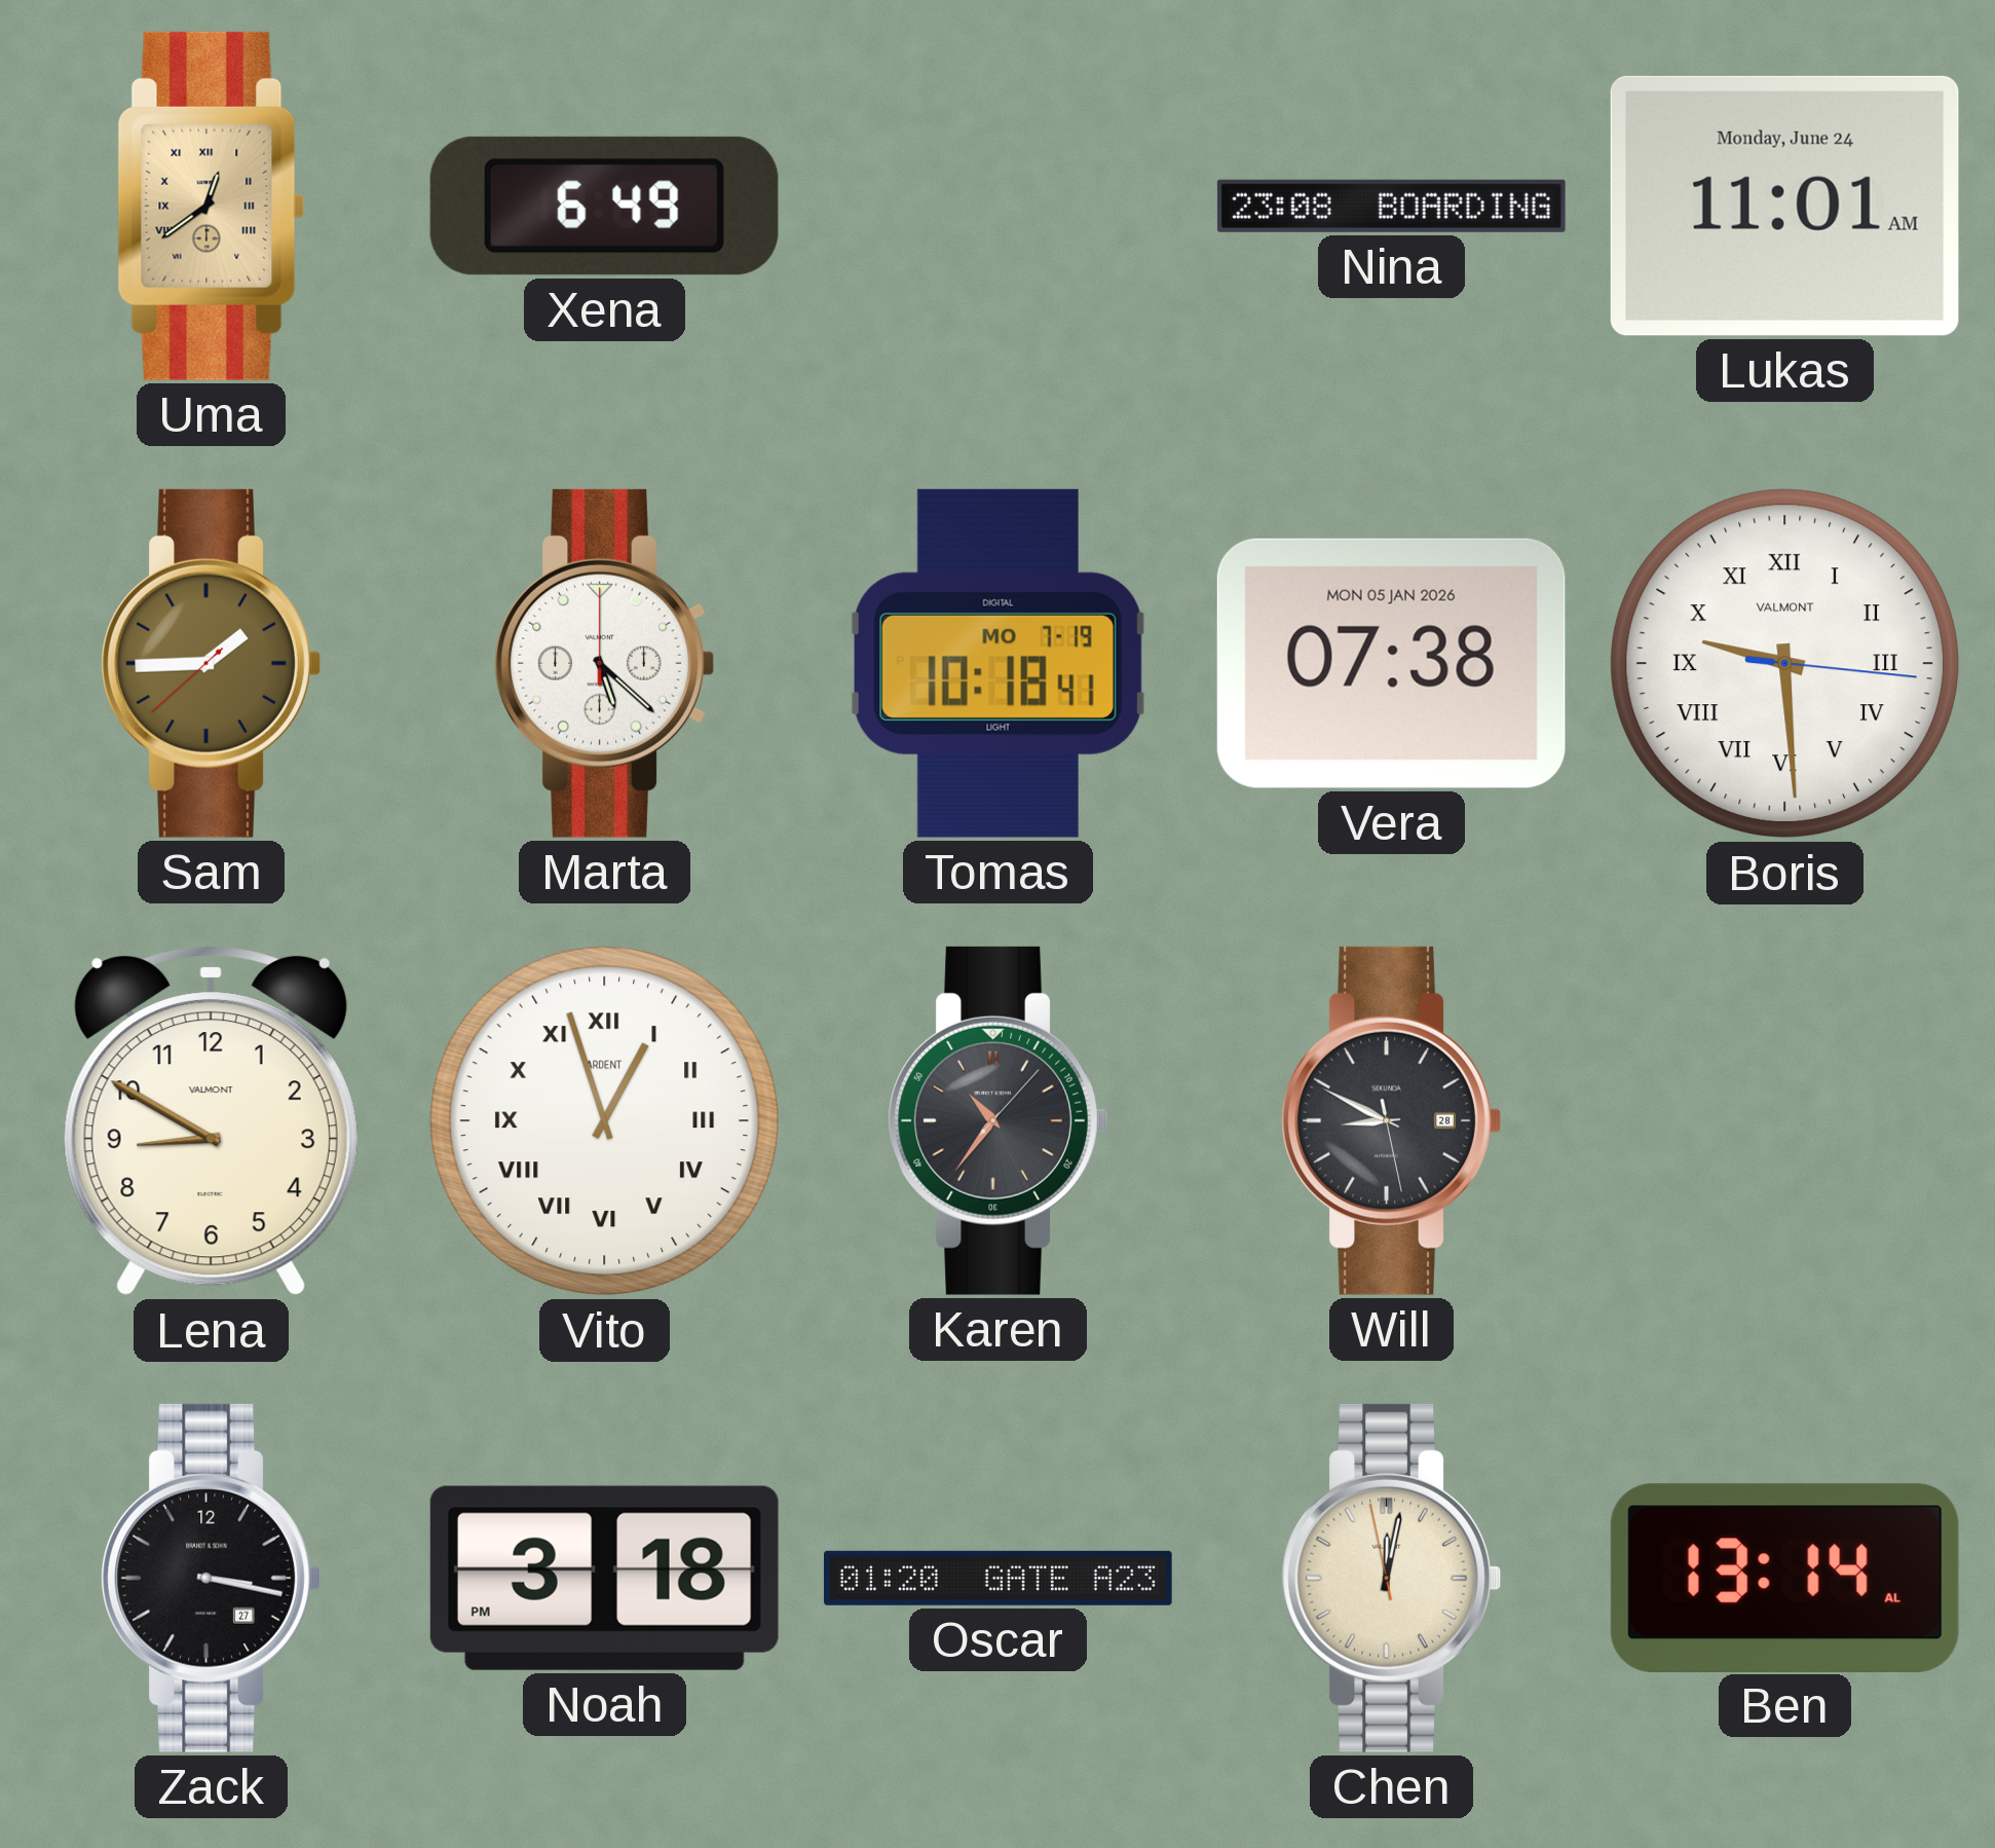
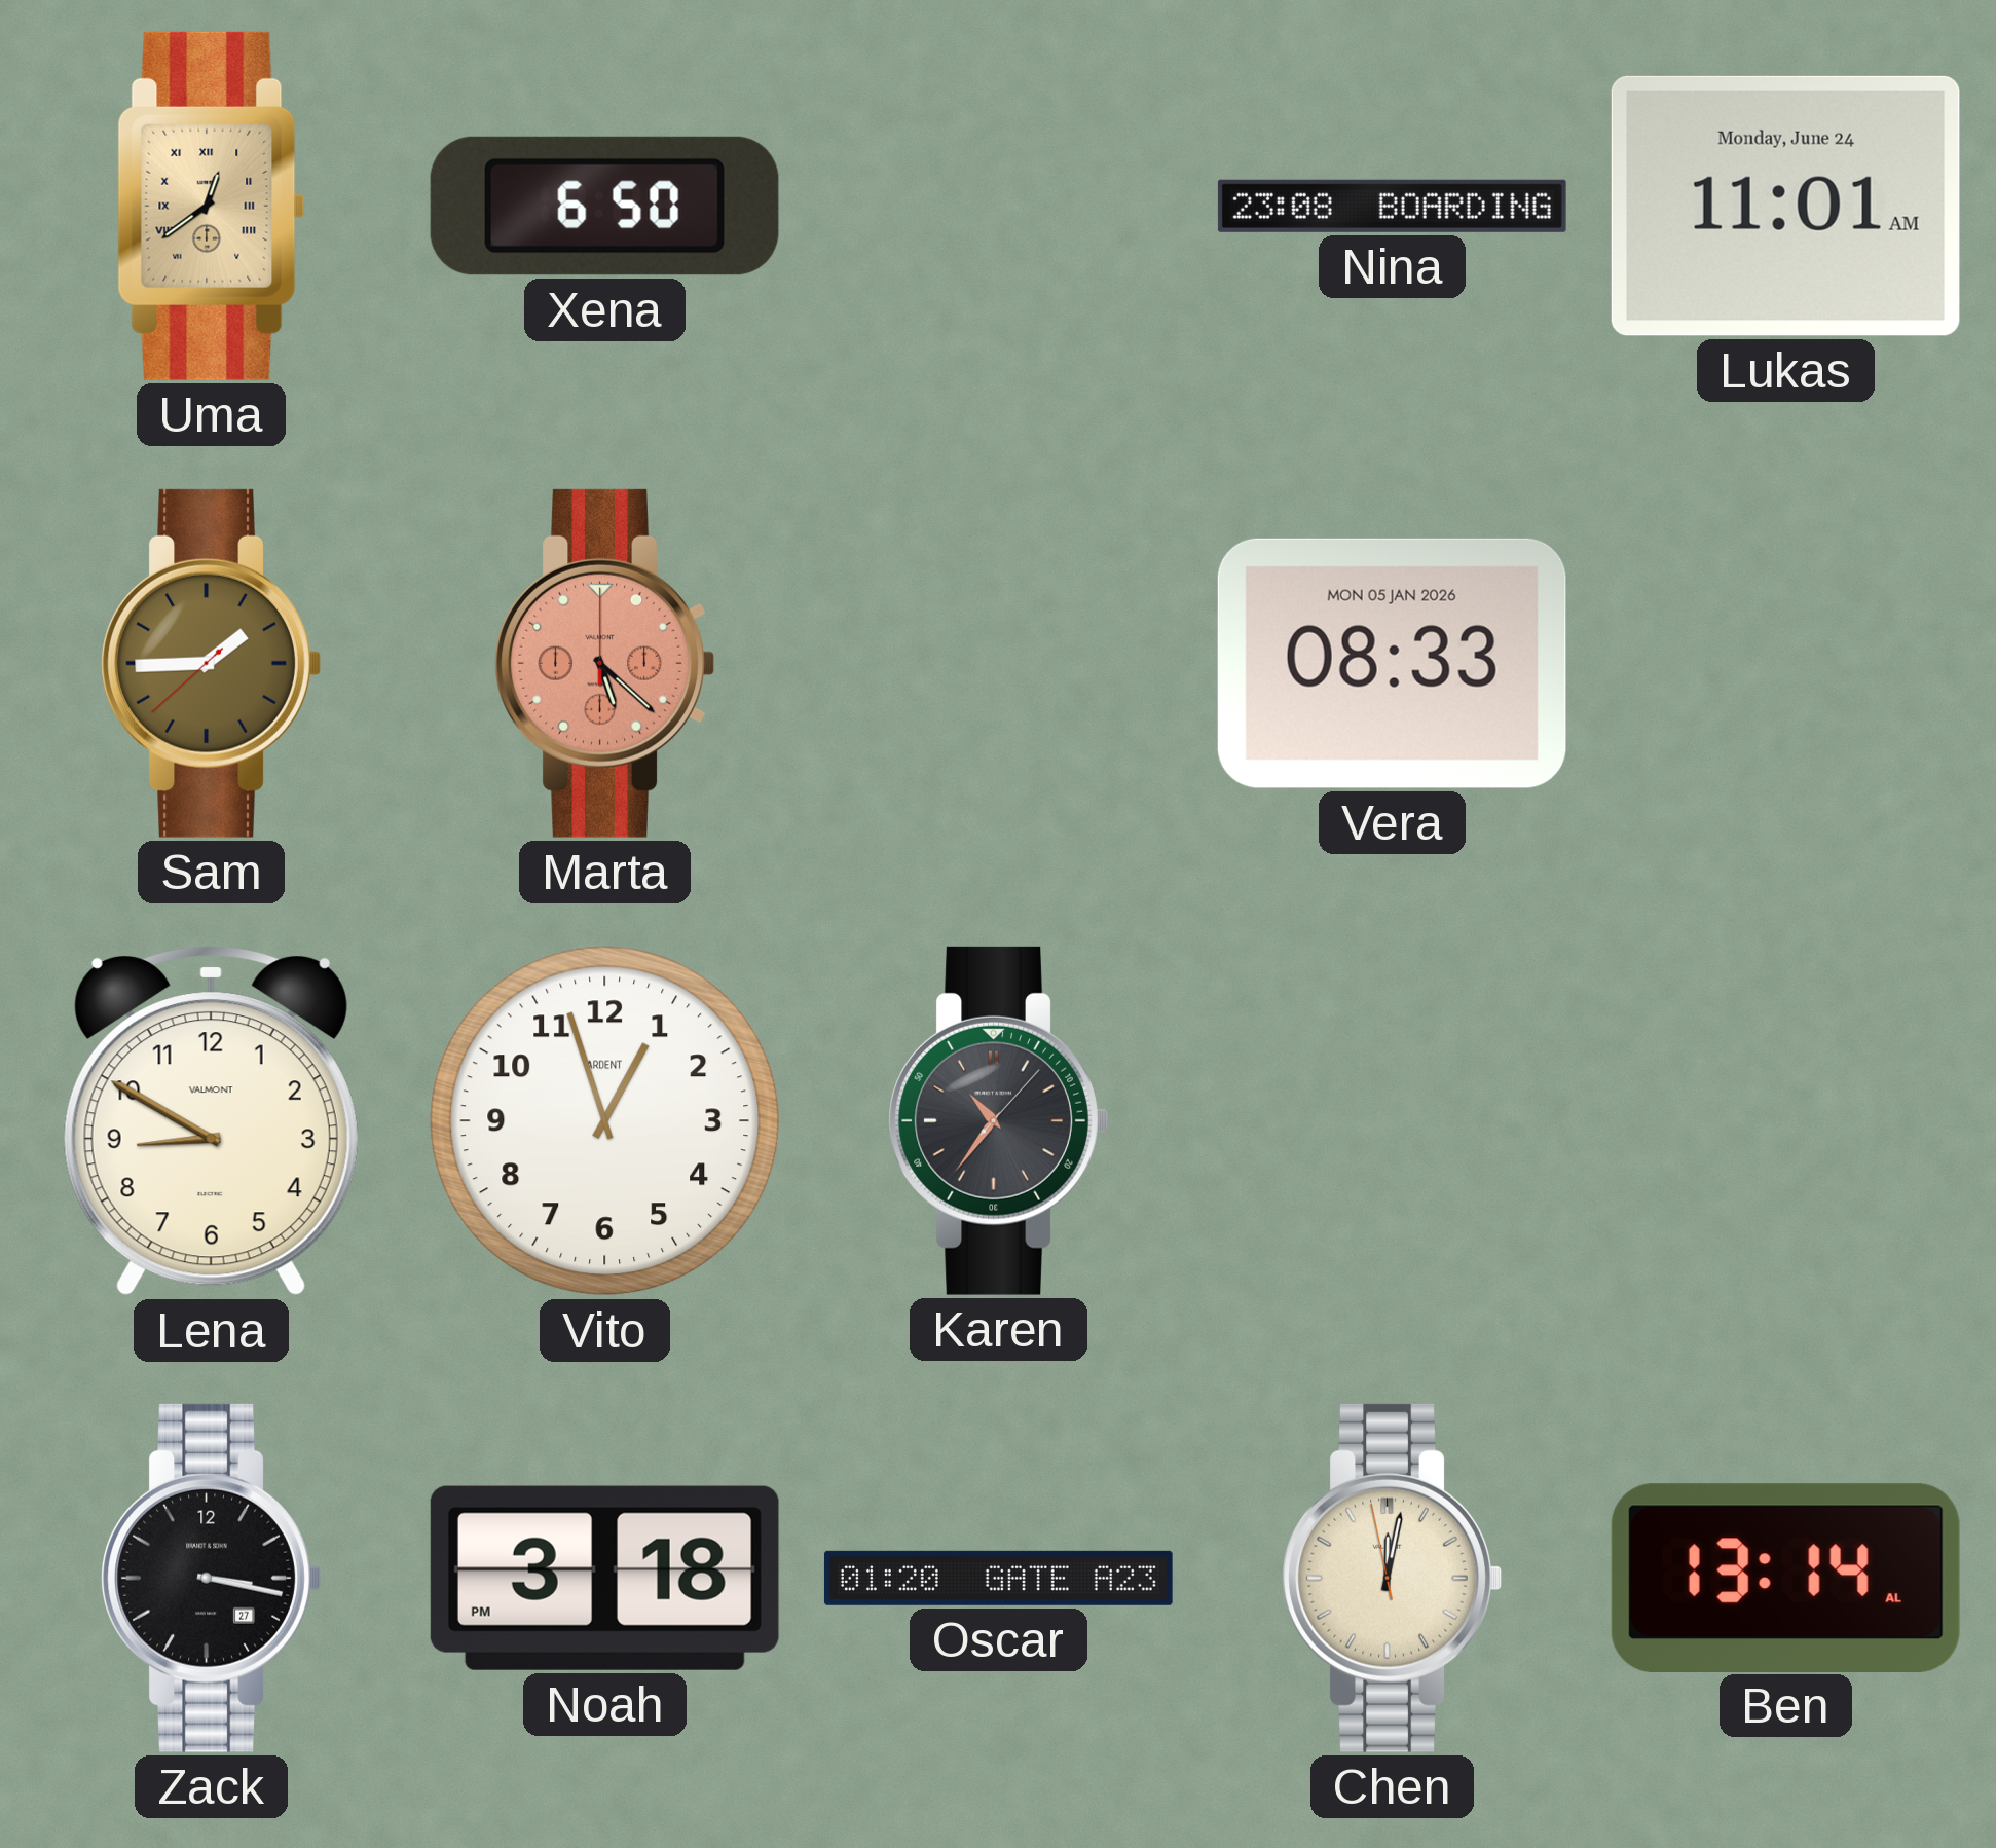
Xena: 6:49 -> 6:50
Marta dial: white -> salmon
Tomas: 10:18 -> none
Vera: 07:38 -> 08:33
Boris: 9:29 -> none
Vito numerals: Roman -> Arabic
Will: 8:49 -> none
